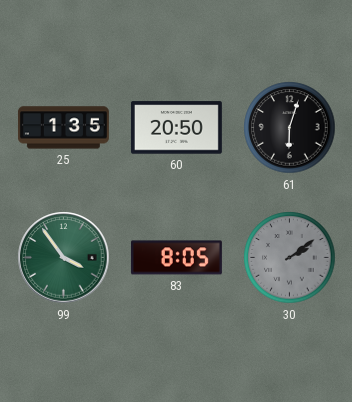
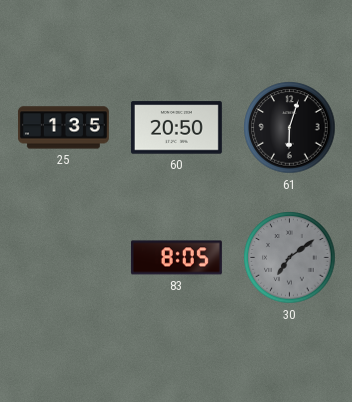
99: 3:54 -> none
30: 2:09 -> 7:09
